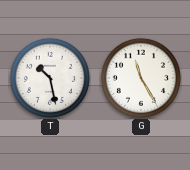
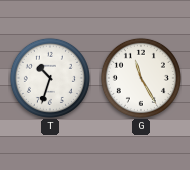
T: 10:28 -> 10:33
